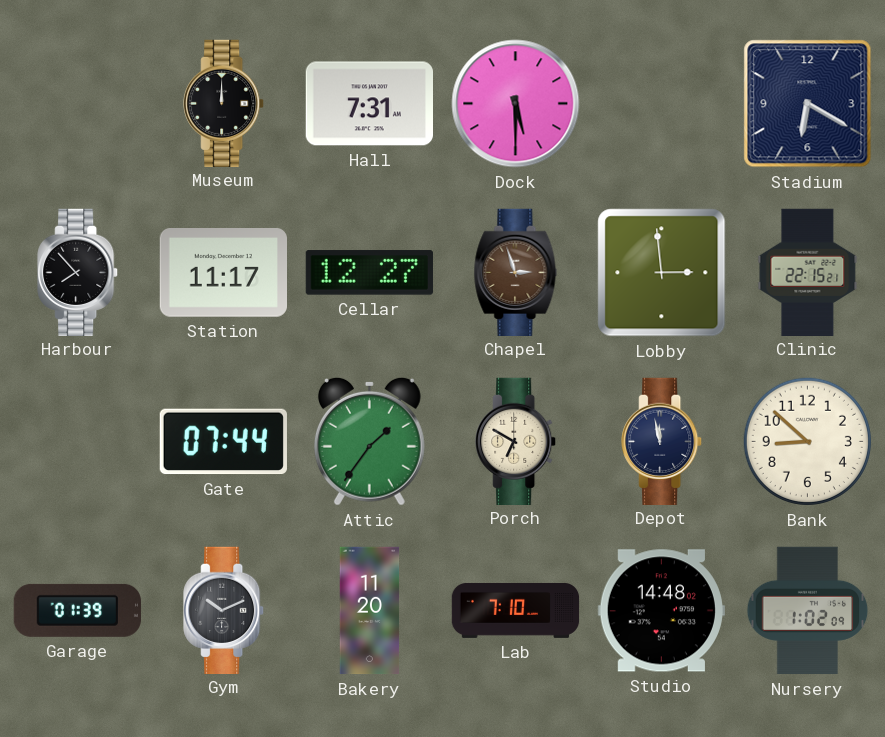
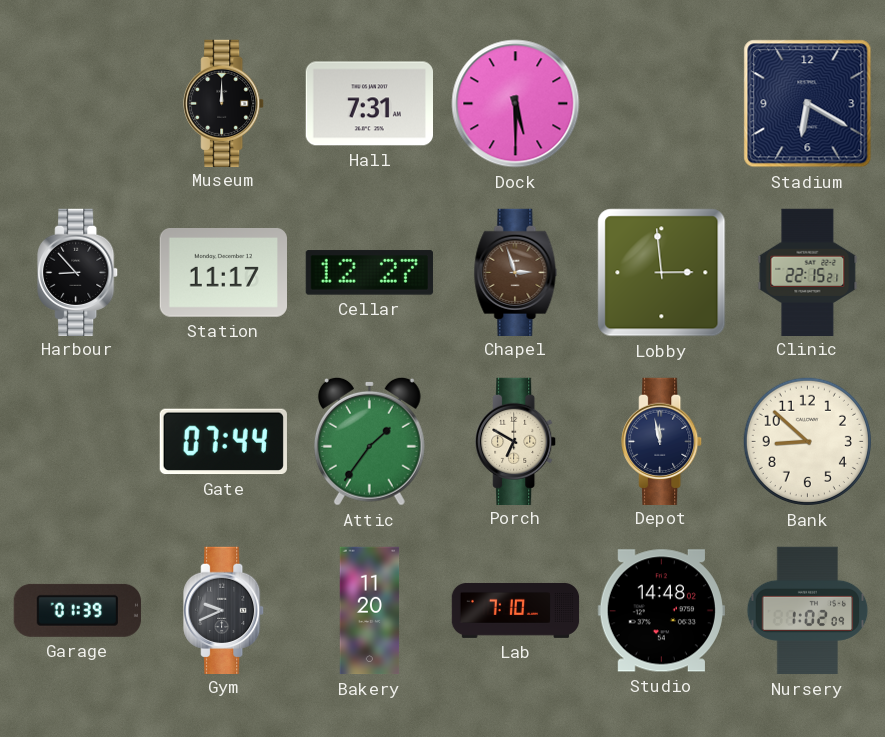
Harbour: 7:53 -> 8:53
Gym: 10:11 -> 9:41
